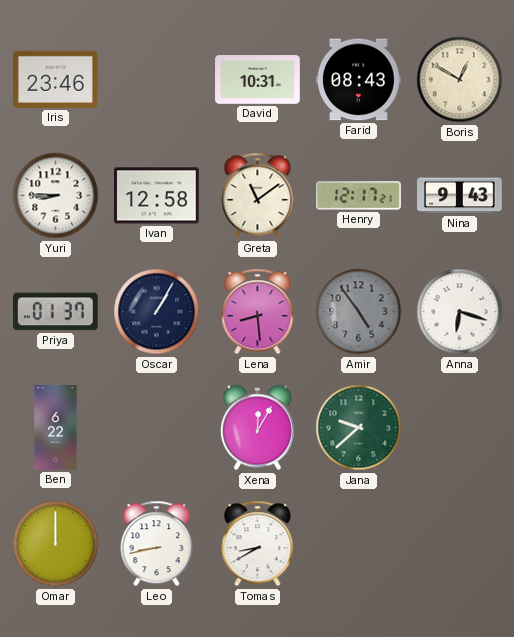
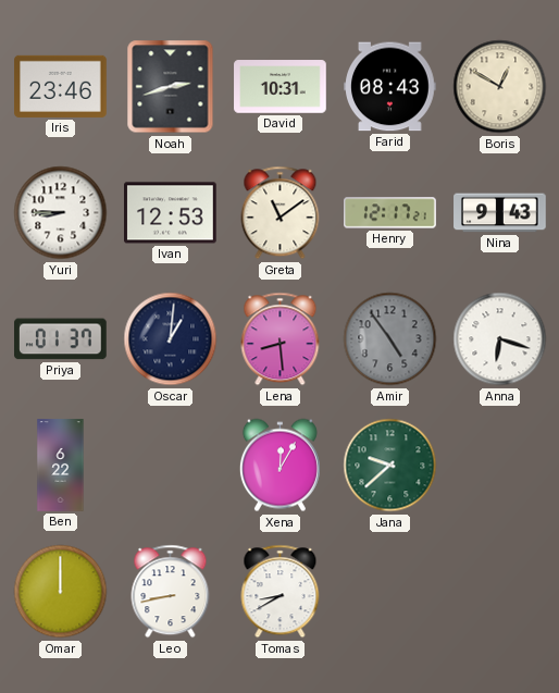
Noah: none -> 2:42
Ivan: 12:58 -> 12:53
Oscar: 1:05 -> 1:01
